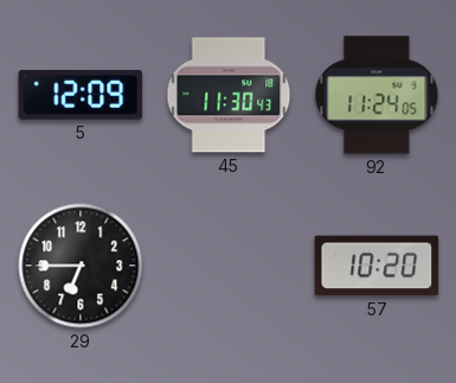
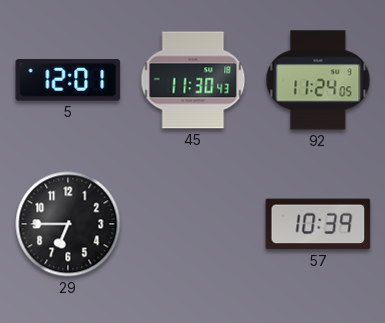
5: 12:09 -> 12:01
57: 10:20 -> 10:39
